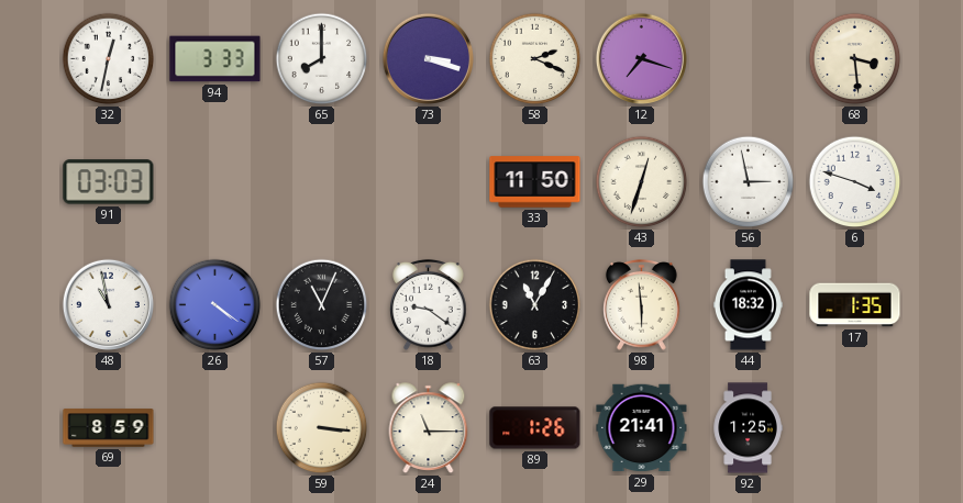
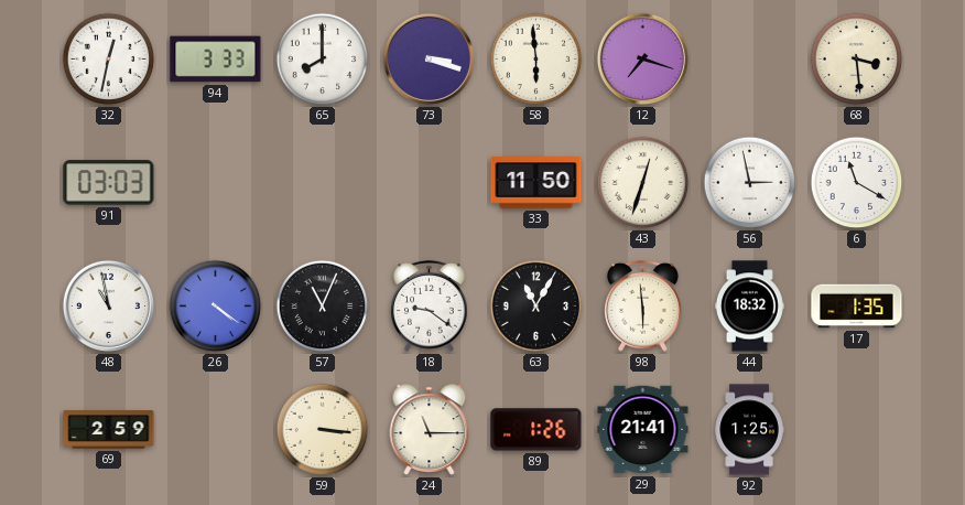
58: 2:19 -> 5:59
6: 3:48 -> 11:20
69: 8:59 -> 2:59
